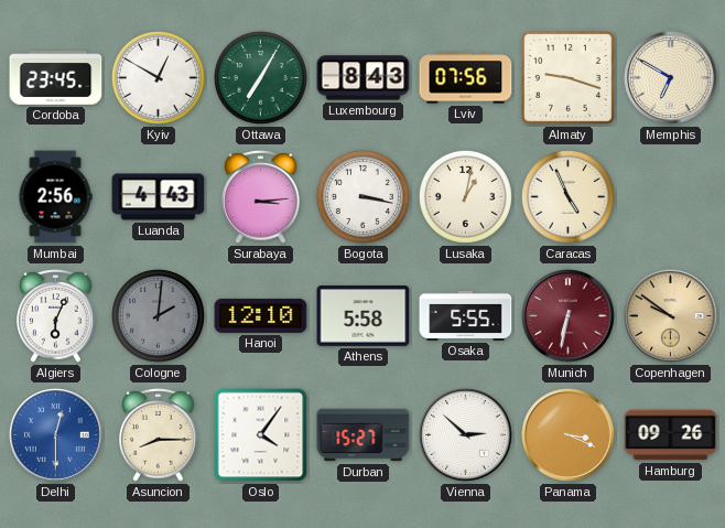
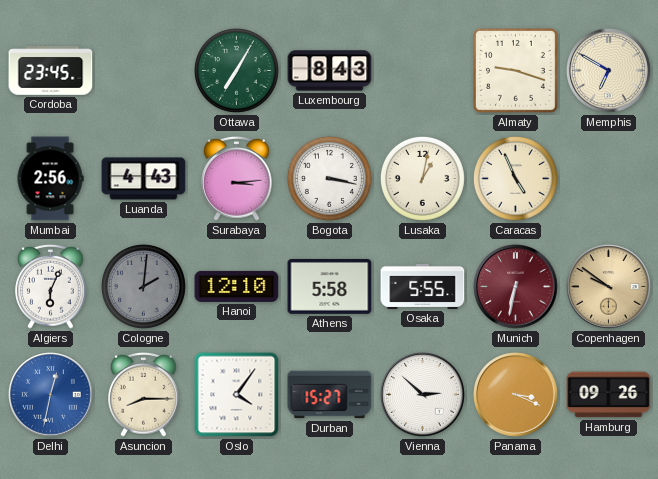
Kyiv: 12:50 -> none
Lviv: 07:56 -> none
Delhi: 12:30 -> 12:32
